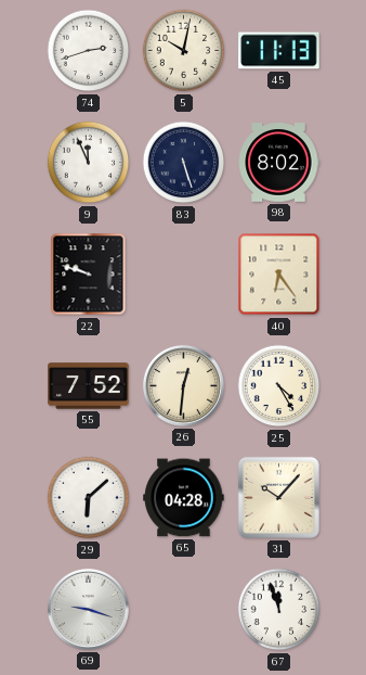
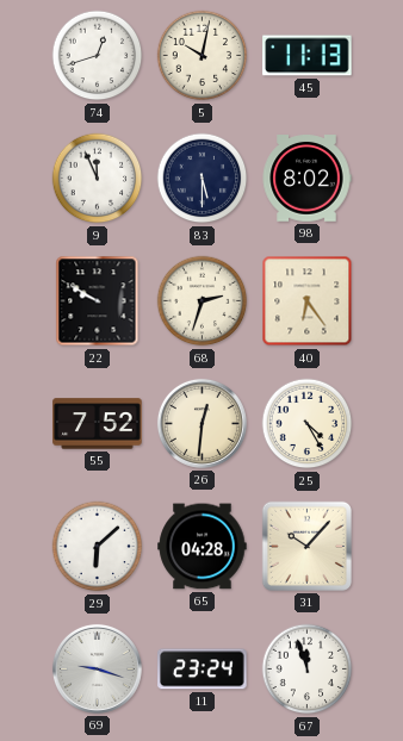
74: 2:42 -> 12:42
83: 5:27 -> 5:30
22: 9:48 -> 9:50
68: none -> 2:33
11: none -> 23:24
